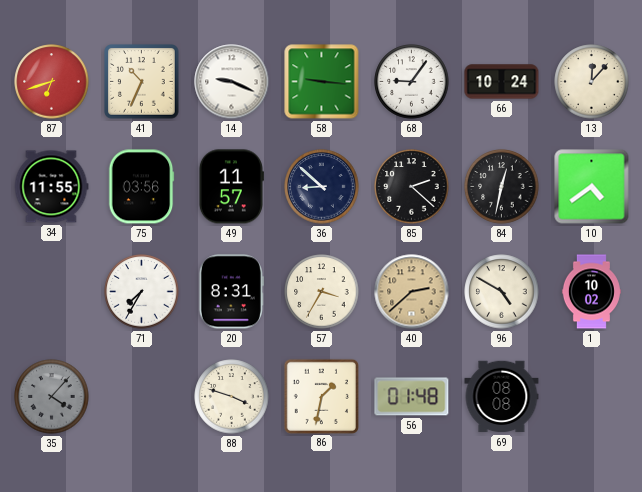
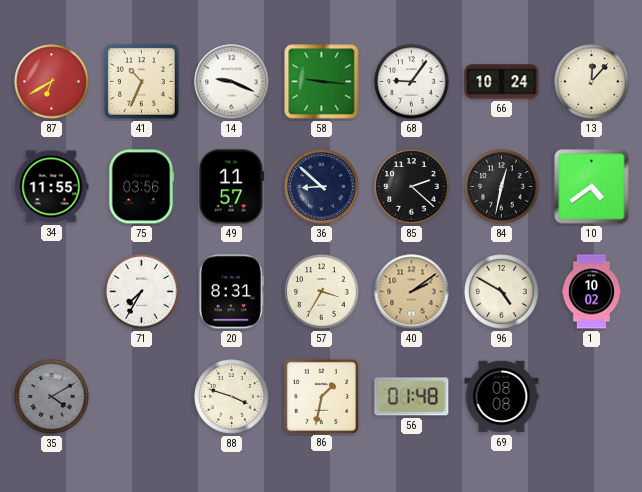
87: 6:42 -> 6:40
40: 2:38 -> 2:09
35: 4:07 -> 4:10
